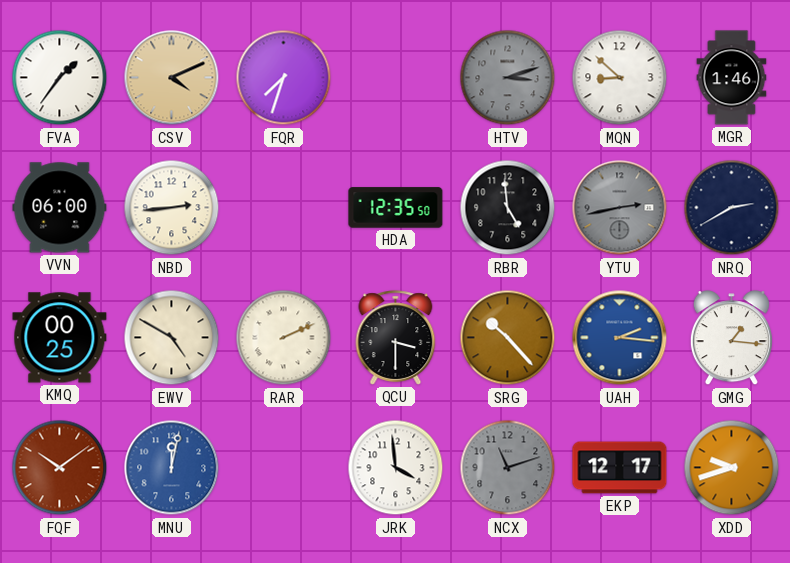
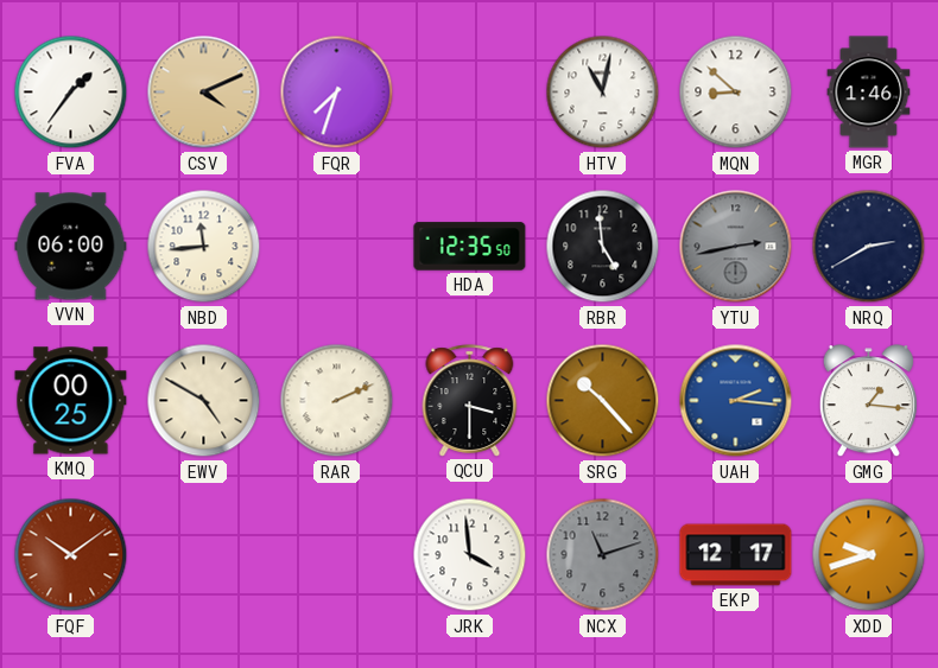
HTV: 3:12 -> 11:02
HTV dial: grey -> white
NBD: 2:44 -> 11:44
MNU: 12:02 -> none
